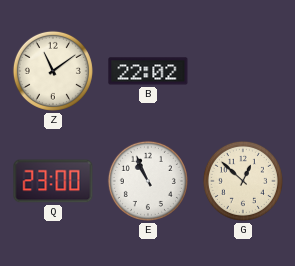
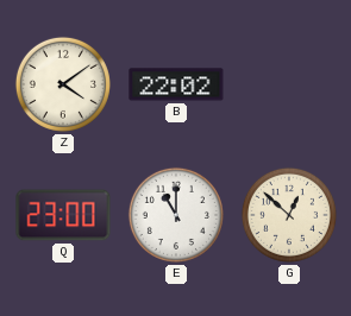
Z: 11:09 -> 4:09
E: 10:56 -> 11:00
